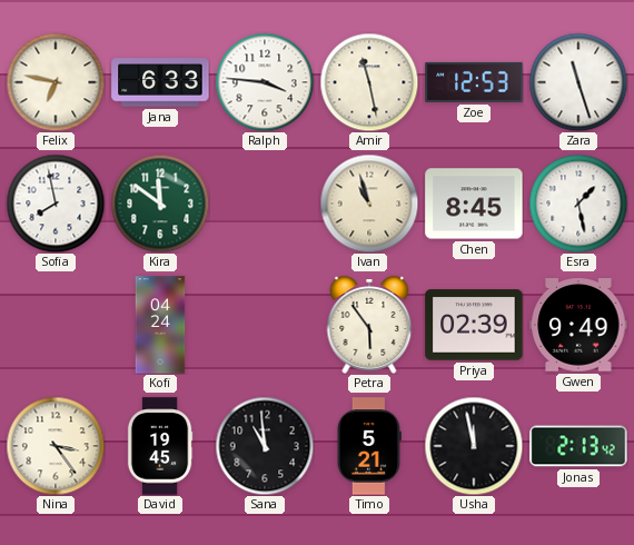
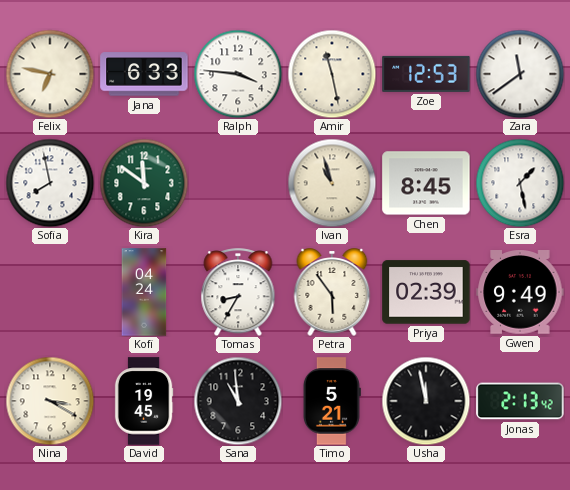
Zara: 11:27 -> 11:39
Tomas: none -> 8:35
Nina: 3:24 -> 3:20
